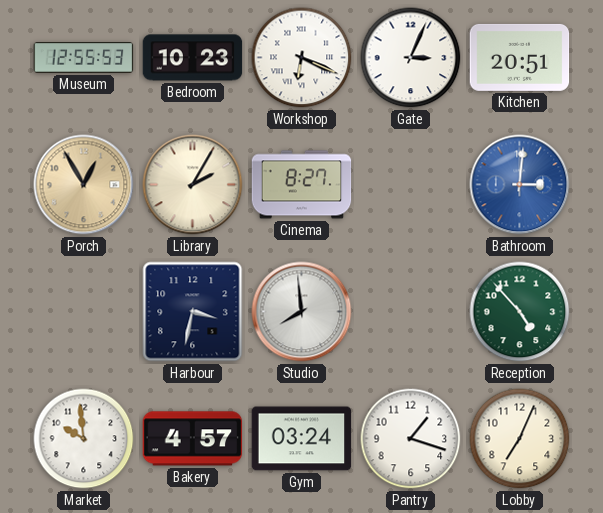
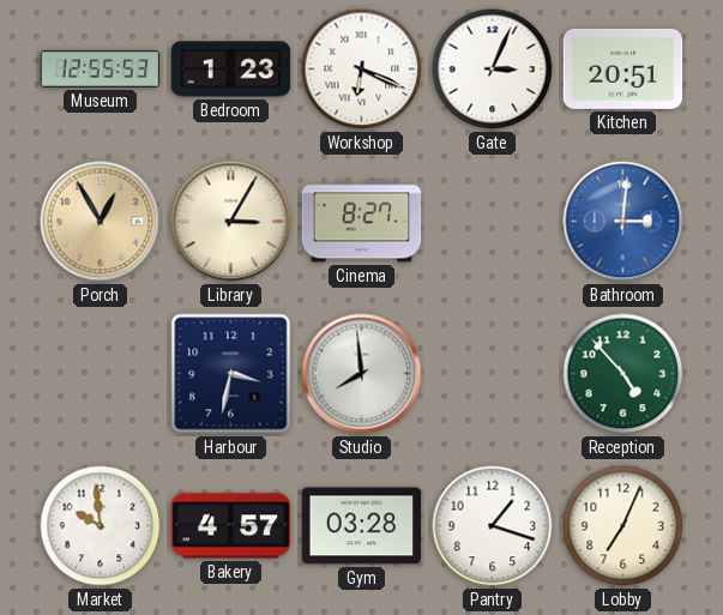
Bedroom: 10:23 -> 1:23
Library: 2:05 -> 3:05
Gym: 03:24 -> 03:28
